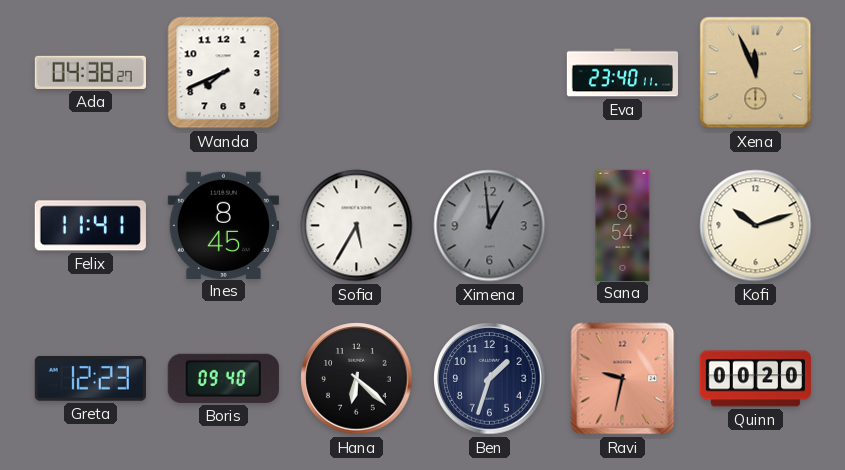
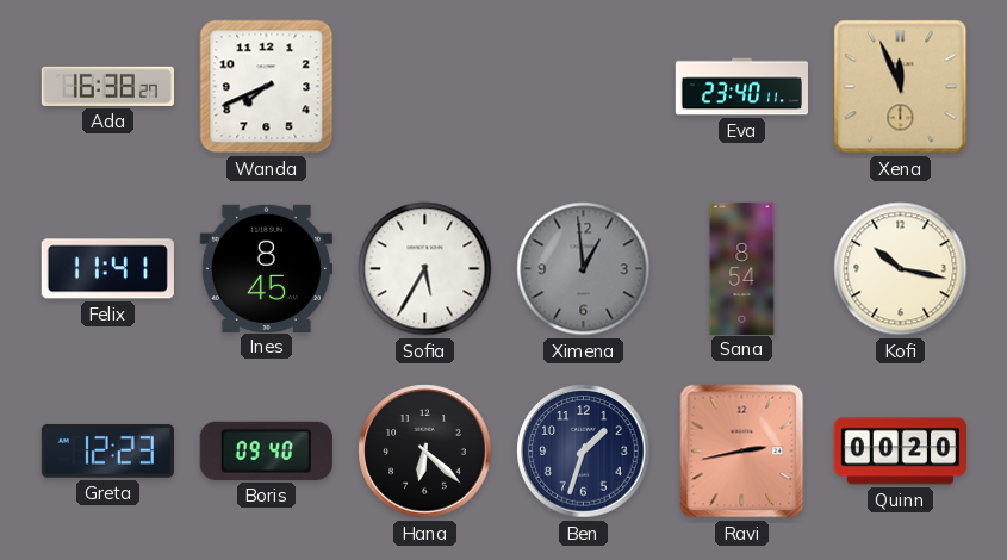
Ada: 04:38 -> 16:38
Kofi: 10:12 -> 10:17
Ravi: 9:32 -> 2:43
